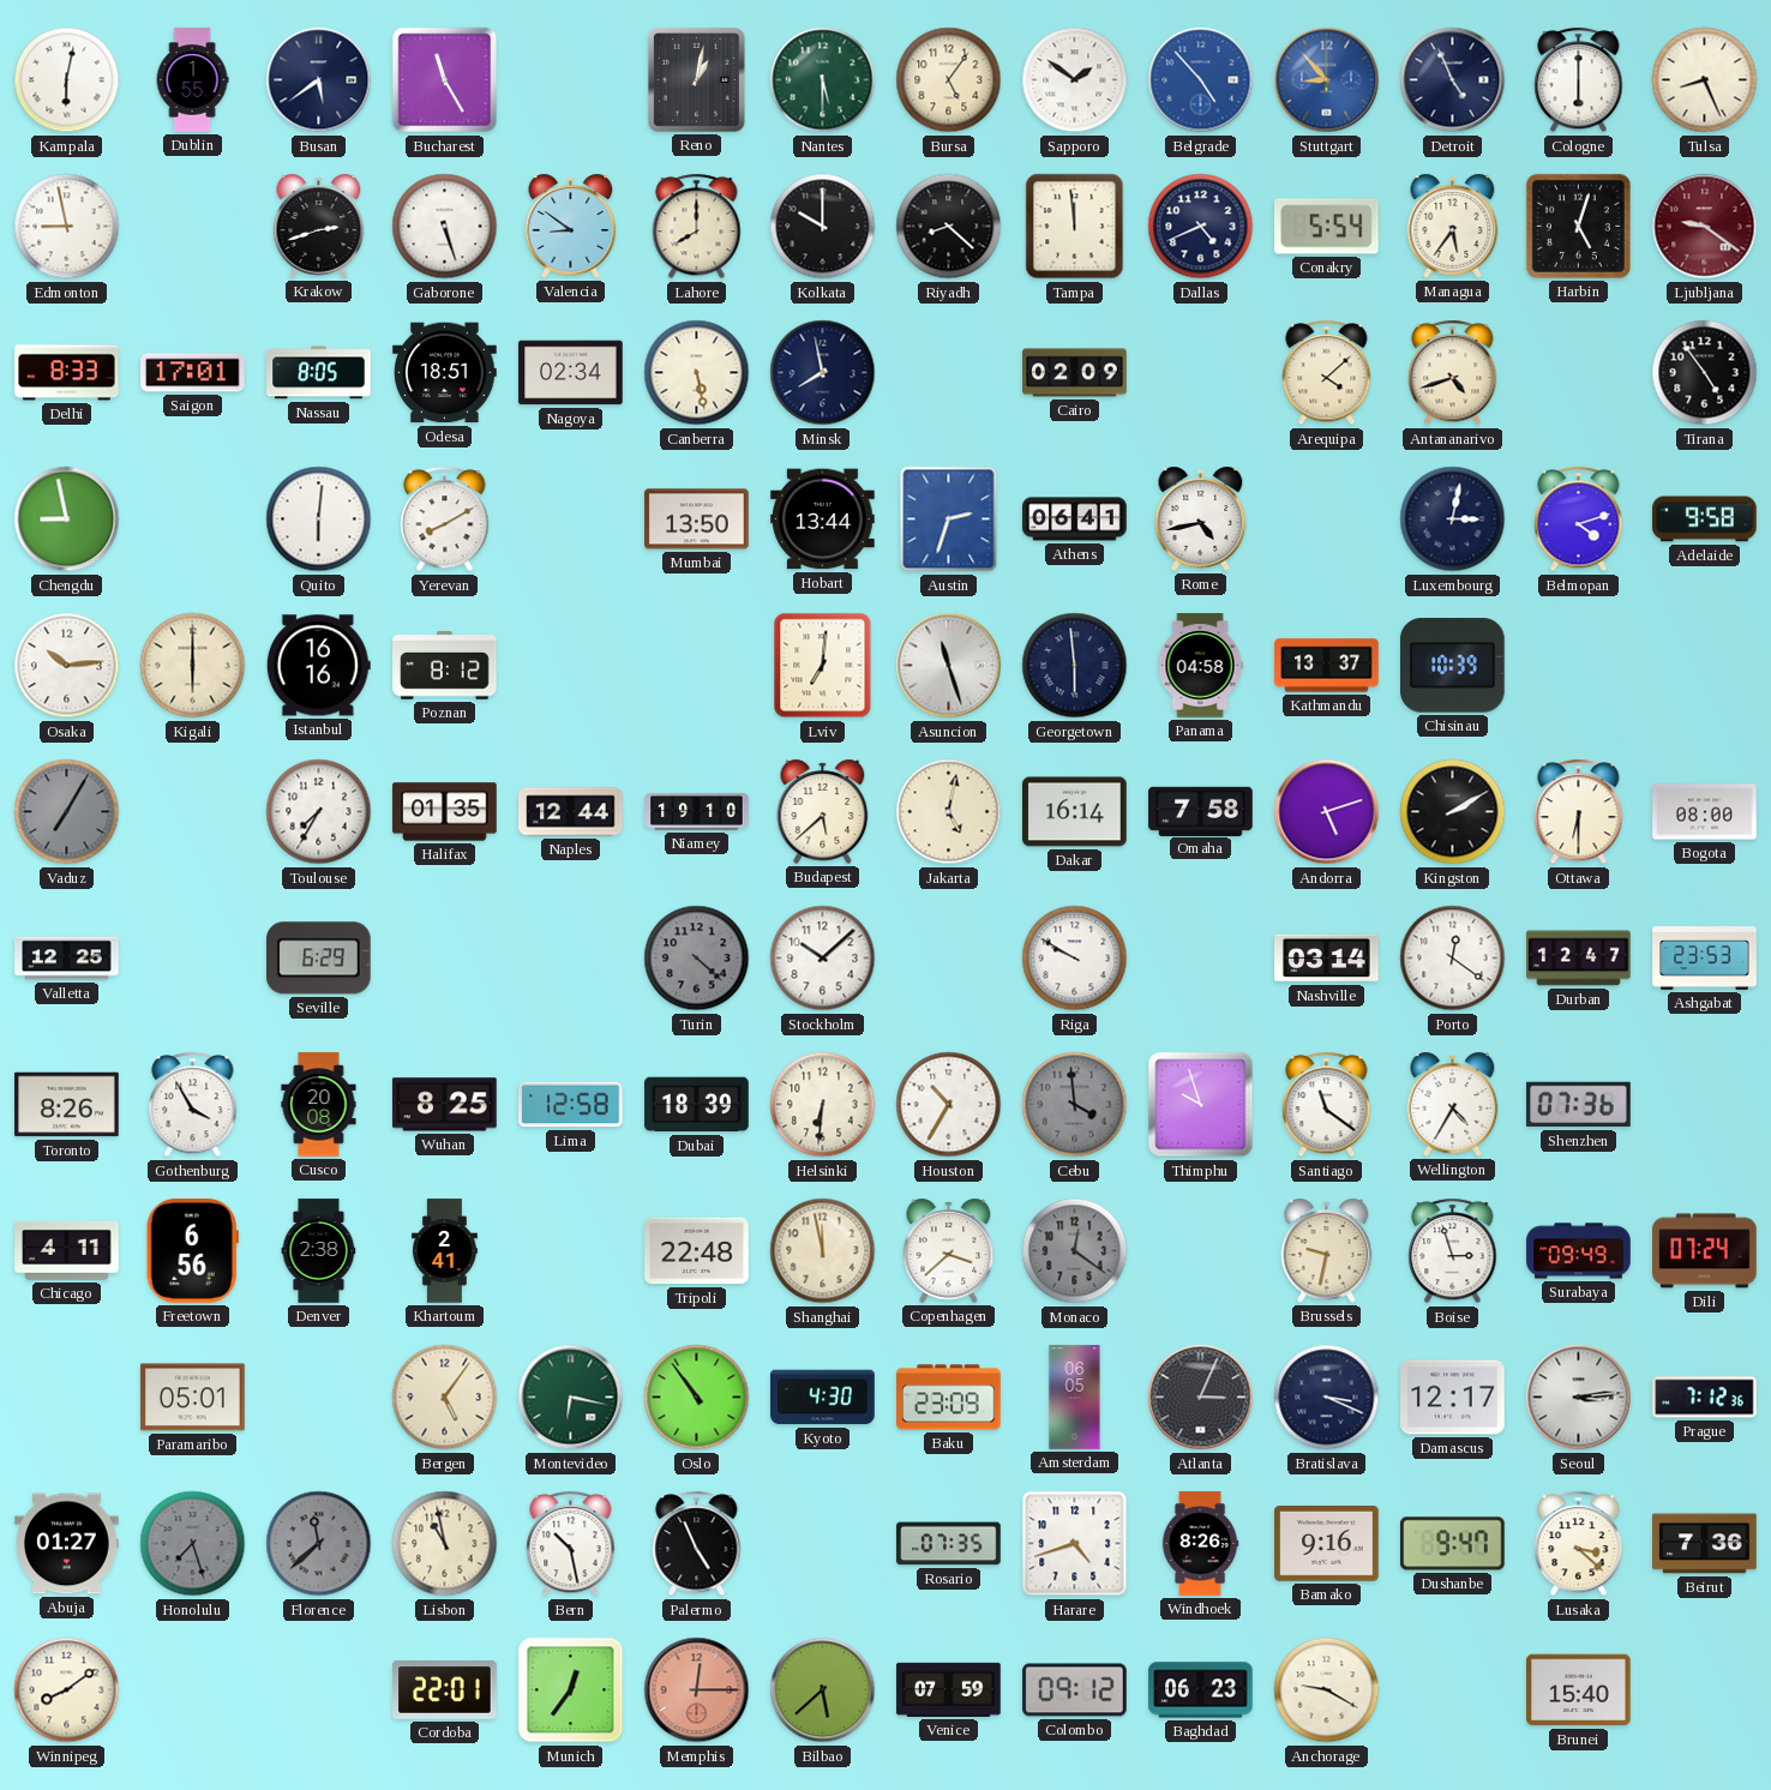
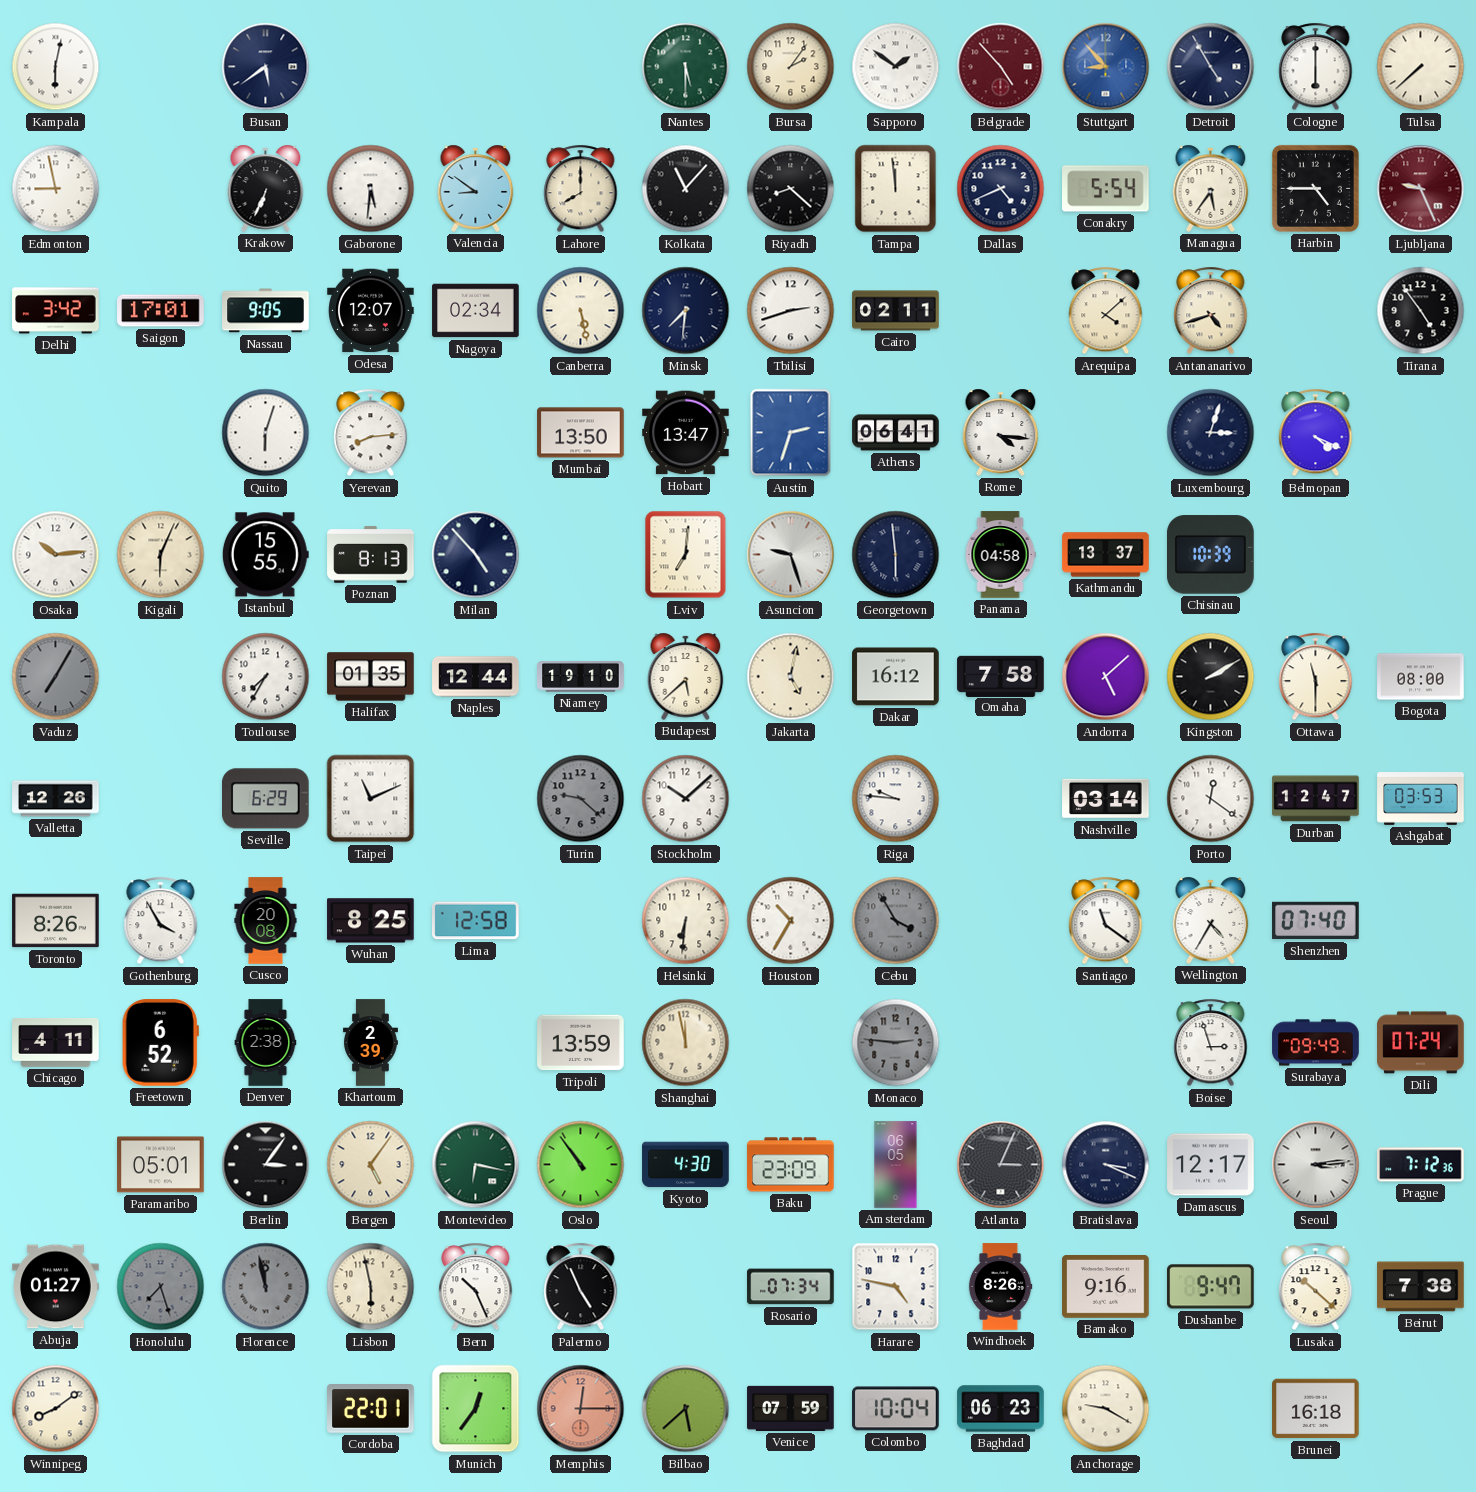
Dublin: 1:55 -> none
Bucharest: 11:25 -> none
Reno: 1:02 -> none
Bursa: 5:06 -> 2:06
Belgrade dial: blue -> burgundy
Detroit: 4:56 -> 4:55
Tulsa: 8:26 -> 7:38
Krakow: 2:42 -> 6:34
Gaborone: 5:27 -> 5:31
Kolkata: 10:00 -> 11:07
Harbin: 5:03 -> 4:45
Ljubljana: 9:21 -> 9:26
Delhi: 8:33 -> 3:42
Nassau: 8:05 -> 9:05
Odesa: 18:51 -> 12:07
Minsk: 7:58 -> 7:31
Tbilisi: none -> 2:42
Cairo: 02:09 -> 02:11
Chengdu: 8:58 -> none
Quito: 6:01 -> 6:03
Yerevan: 8:10 -> 8:14
Hobart: 13:44 -> 13:47
Rome: 4:43 -> 4:16
Luxembourg: 3:02 -> 3:03
Belmopan: 4:12 -> 4:19
Adelaide: 9:58 -> none
Kigali: 6:00 -> 6:04
Istanbul: 16:16 -> 15:55
Poznan: 8:12 -> 8:13
Milan: none -> 4:53
Asuncion: 11:27 -> 9:27
Dakar: 16:14 -> 16:12
Andorra: 5:12 -> 5:08
Ottawa: 6:30 -> 11:30
Valletta: 12:25 -> 12:26
Taipei: none -> 11:11
Turin: 4:22 -> 9:22
Riga: 9:50 -> 9:46
Ashgabat: 23:53 -> 03:53
Dubai: 18:39 -> none
Cebu: 3:59 -> 3:55
Thimphu: 9:57 -> none
Shenzhen: 07:36 -> 07:40
Freetown: 6:56 -> 6:52
Khartoum: 2:41 -> 2:39
Tripoli: 22:48 -> 13:59
Copenhagen: 3:38 -> none
Monaco: 12:21 -> 2:46
Brussels: 9:32 -> none
Berlin: none -> 3:06
Florence: 11:38 -> 11:58
Lisbon: 10:58 -> 5:58
Bern: 10:28 -> 10:26
Rosario: 07:35 -> 07:34
Harare: 4:42 -> 4:47
Lusaka: 3:22 -> 10:22
Beirut: 7:36 -> 7:38
Colombo: 09:12 -> 10:04
Brunei: 15:40 -> 16:18
